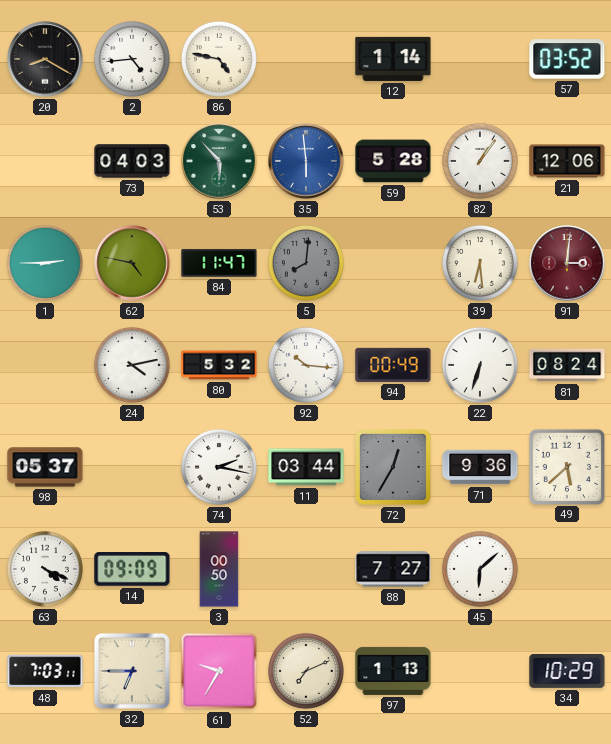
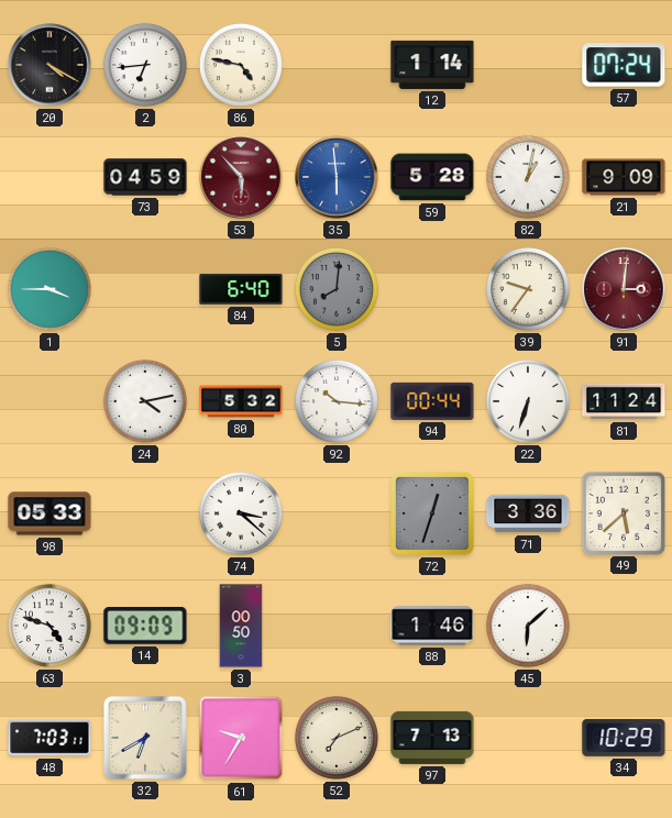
20: 8:20 -> 4:20
2: 4:44 -> 6:44
57: 03:52 -> 07:24
73: 04:03 -> 04:59
53 dial: green -> burgundy
82: 1:06 -> 1:02
21: 12:06 -> 9:09
1: 2:45 -> 3:45
62: 4:47 -> none
84: 11:47 -> 6:40
39: 6:29 -> 9:36
94: 00:49 -> 00:44
81: 08:24 -> 11:24
98: 05:37 -> 05:33
74: 2:17 -> 3:22
11: 03:44 -> none
72: 12:35 -> 12:33
71: 9:36 -> 3:36
63: 4:19 -> 4:48
88: 7:27 -> 1:46
32: 6:45 -> 6:40
97: 1:13 -> 7:13
